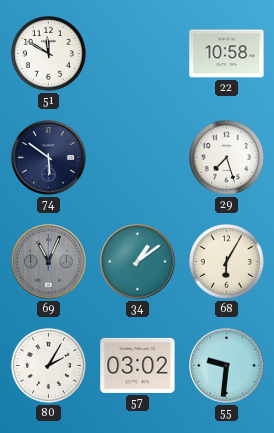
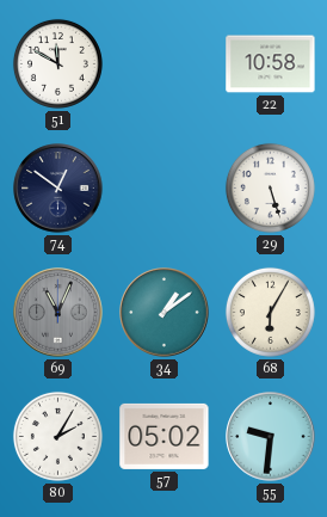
74: 5:51 -> 12:51
29: 7:27 -> 5:27
57: 03:02 -> 05:02
